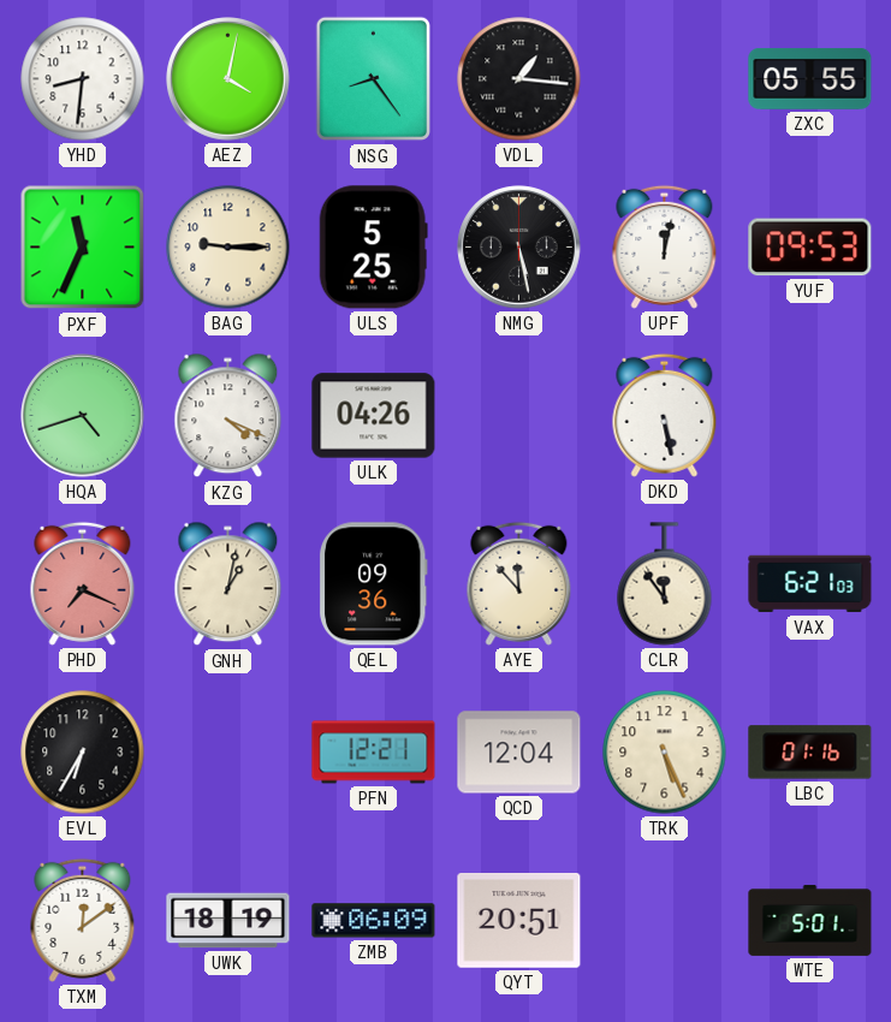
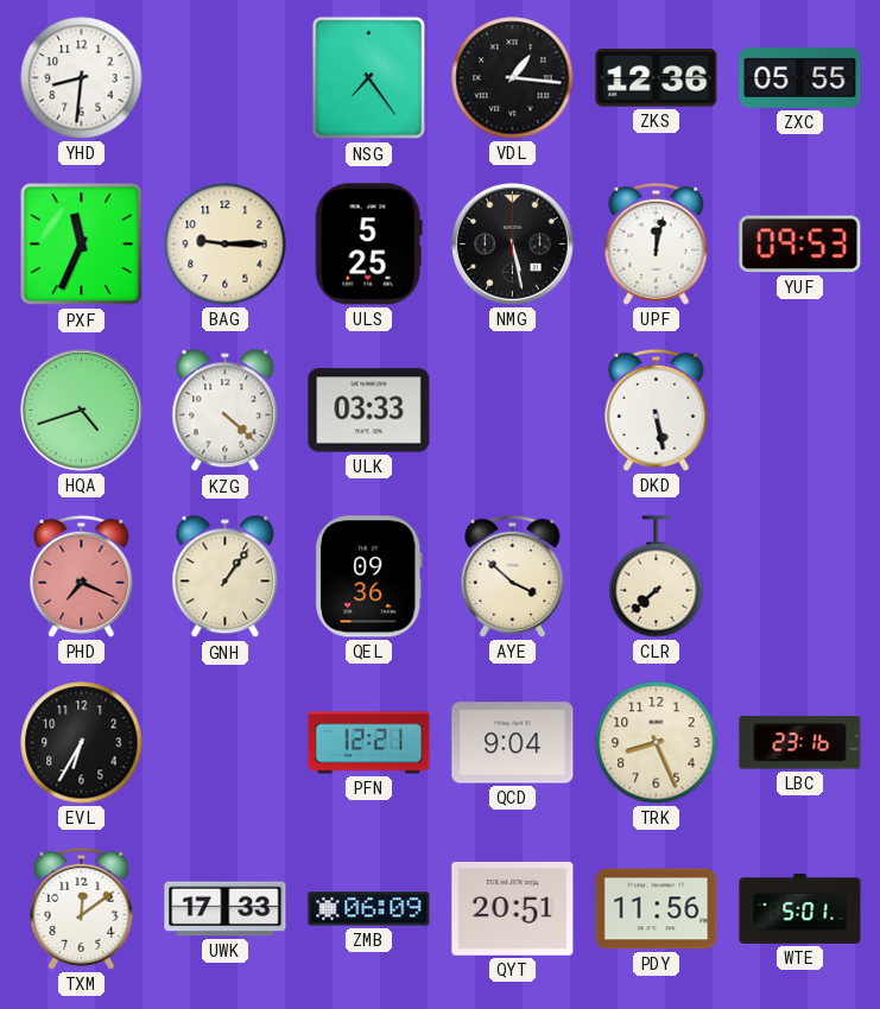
AEZ: 4:02 -> none
NSG: 8:24 -> 7:24
ZKS: none -> 12:36
KZG: 4:19 -> 4:22
ULK: 04:26 -> 03:33
GNH: 1:02 -> 1:06
AYE: 11:53 -> 3:52
CLR: 11:54 -> 7:38
VAX: 6:21 -> none
QCD: 12:04 -> 9:04
TRK: 5:26 -> 8:26
LBC: 01:16 -> 23:16
UWK: 18:19 -> 17:33
PDY: none -> 11:56
